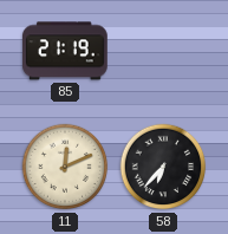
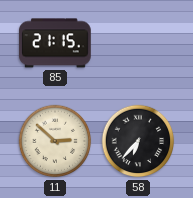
85: 21:19 -> 21:15
11: 12:11 -> 2:52
